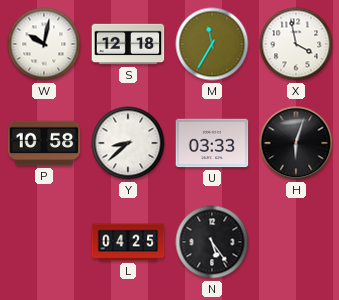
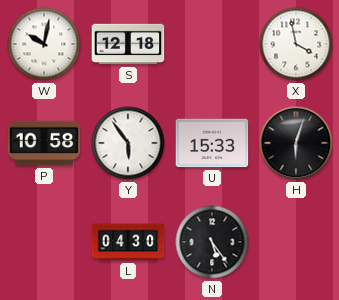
M: 11:35 -> none
Y: 8:38 -> 5:54
U: 03:33 -> 15:33
L: 04:25 -> 04:30
